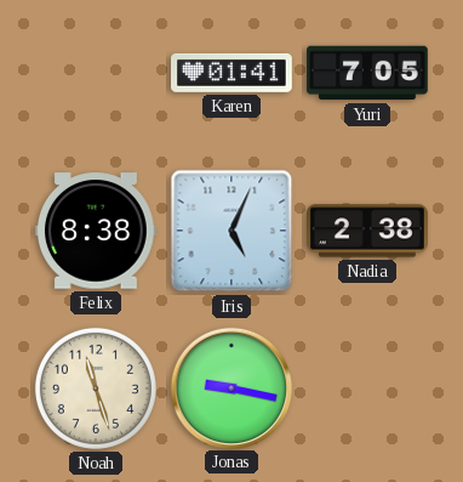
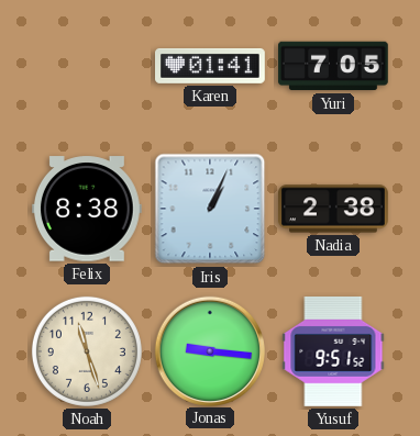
Iris: 5:04 -> 1:04
Jonas: 9:17 -> 9:16
Yusuf: none -> 9:51
